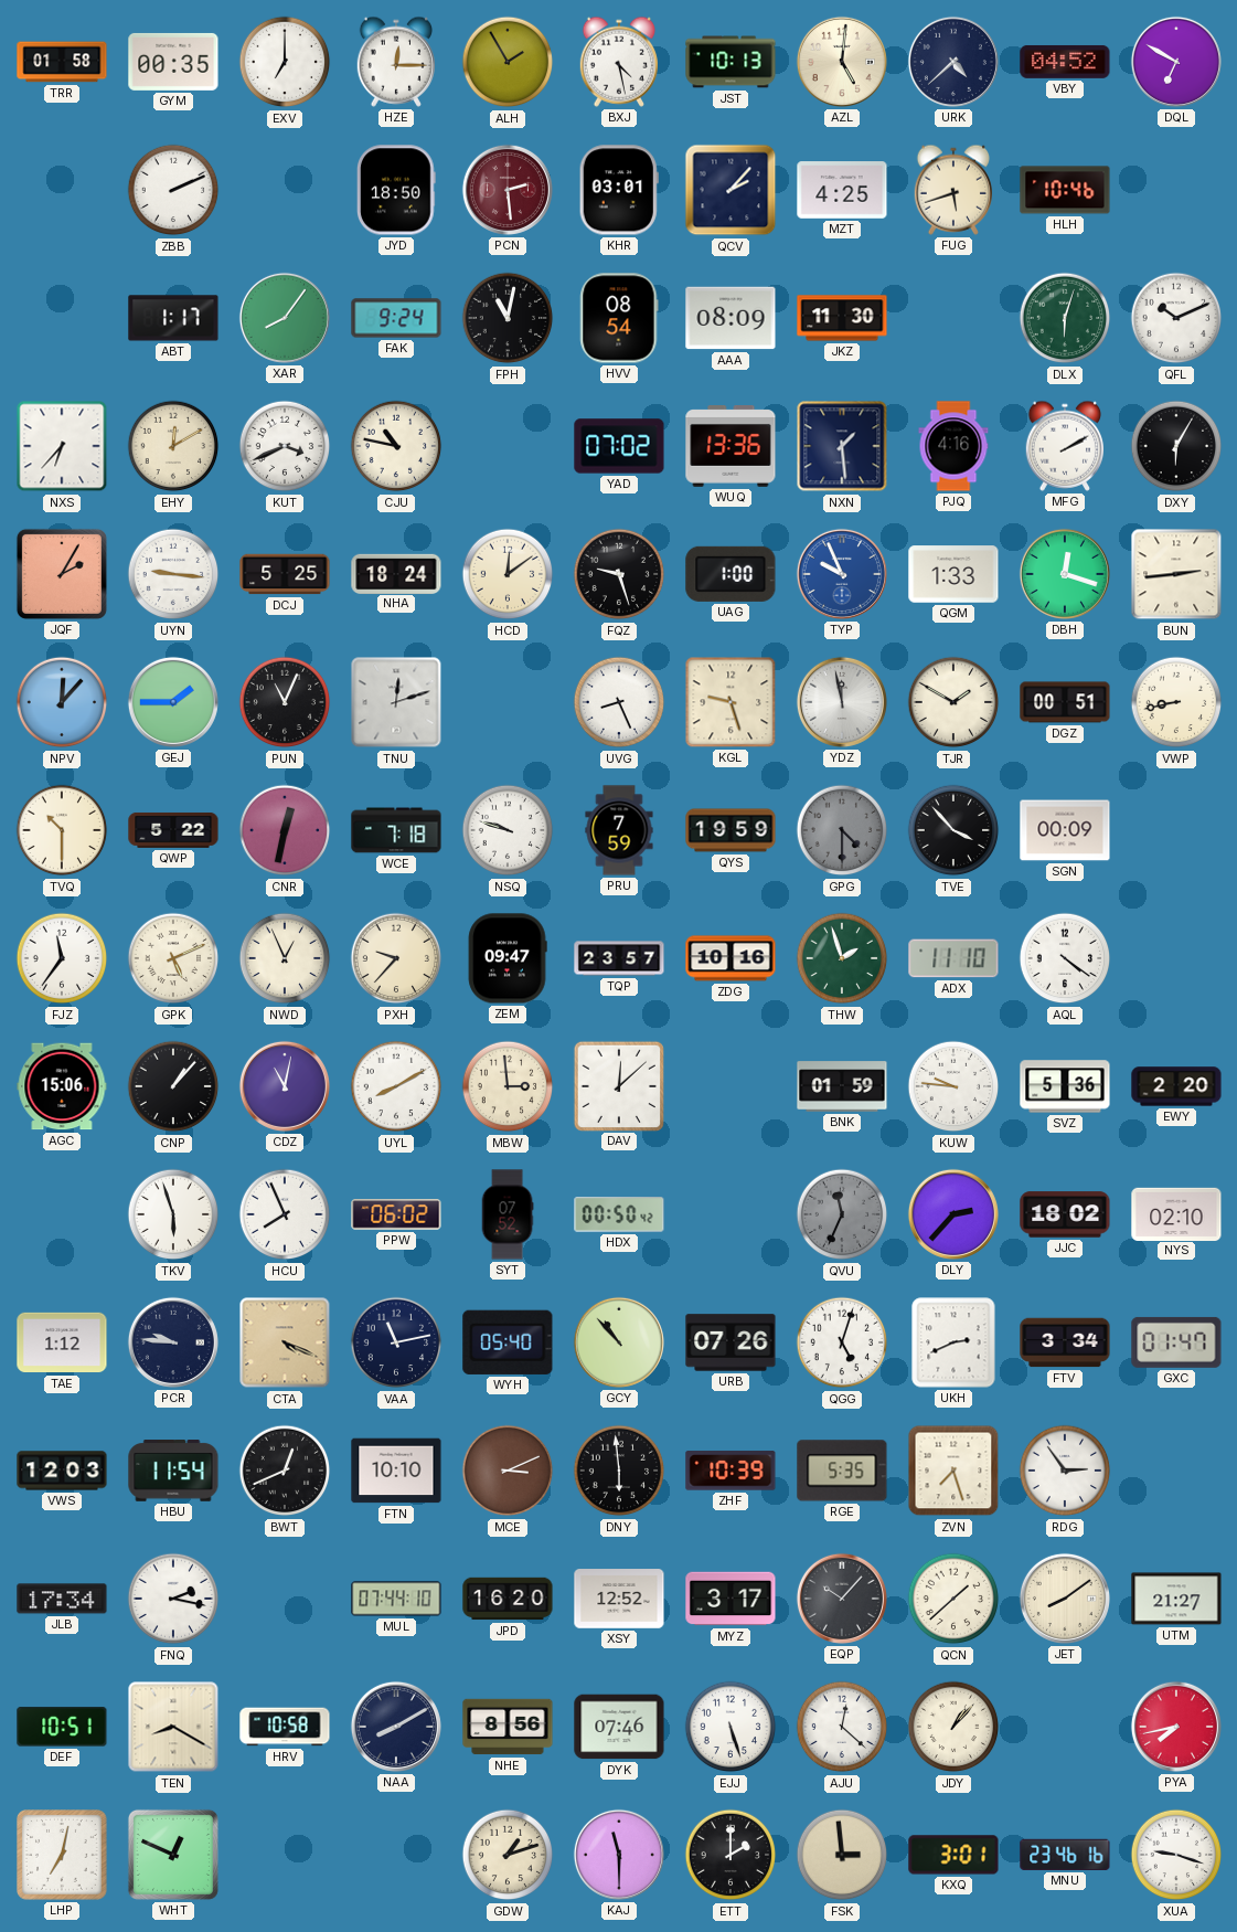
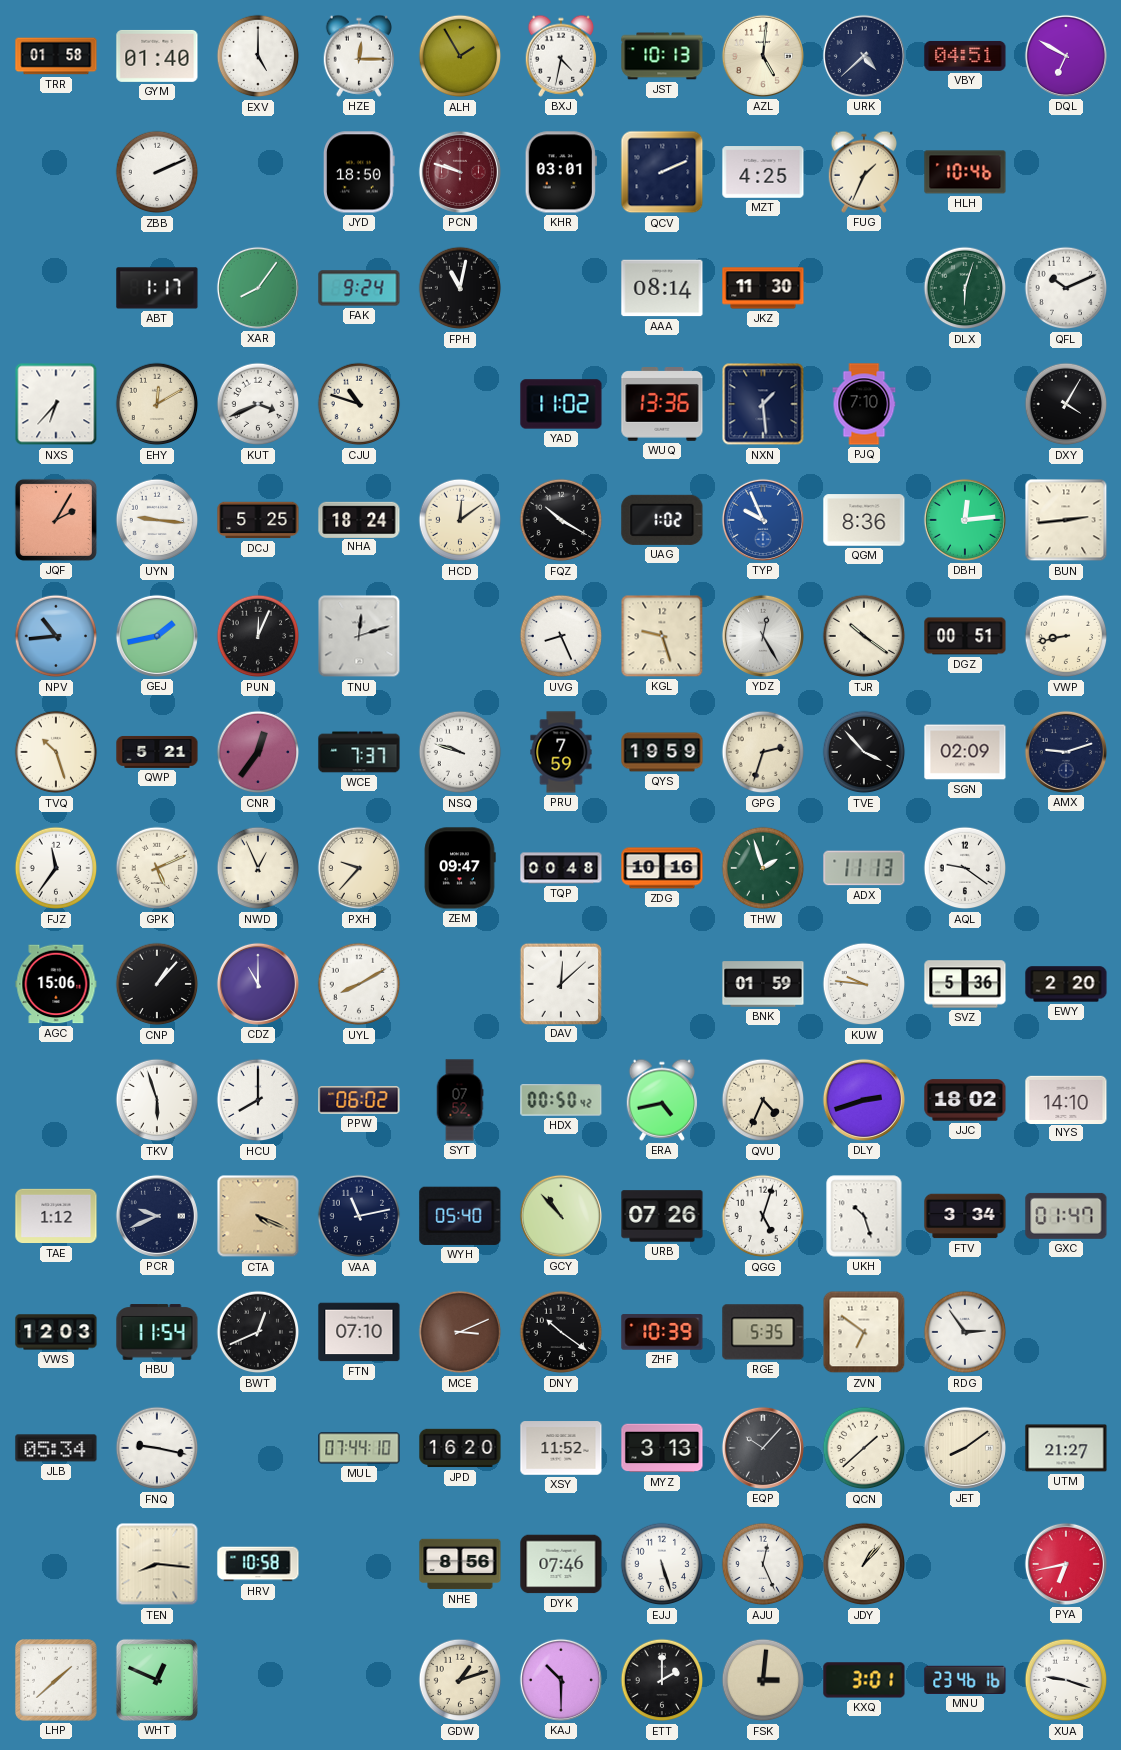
GYM: 00:35 -> 01:40
EXV: 7:00 -> 5:00
BXJ: 4:28 -> 4:32
VBY: 04:52 -> 04:51
PCN: 2:29 -> 9:48
QCV: 2:07 -> 2:11
FUG: 5:42 -> 1:34
HVV: 08:54 -> none
AAA: 08:09 -> 08:14
CJU: 10:47 -> 10:48
YAD: 07:02 -> 11:02
PJQ: 4:16 -> 7:10
MFG: 2:10 -> none
DXY: 6:05 -> 4:05
FQZ: 9:27 -> 10:20
UAG: 1:00 -> 1:02
QGM: 1:33 -> 8:36
DBH: 12:18 -> 12:14
NPV: 12:07 -> 10:44
GEJ: 1:45 -> 1:43
PUN: 11:04 -> 12:04
YDZ: 11:58 -> 12:25
TJR: 1:50 -> 10:21
TVQ: 10:30 -> 10:27
QWP: 5:22 -> 5:21
CNR: 12:32 -> 12:36
WCE: 7:18 -> 7:37
GPG: 4:30 -> 2:33
GPG dial: grey -> cream
SGN: 00:09 -> 02:09
AMX: none -> 9:12
TQP: 23:57 -> 00:48
ADX: 11:10 -> 11:13
AQL: 4:21 -> 9:21
CDZ: 11:02 -> 11:00
MBW: 2:59 -> none
HCU: 7:56 -> 8:00
ERA: none -> 4:43
QVU: 11:34 -> 4:34
QVU dial: grey -> cream
DLY: 2:37 -> 2:42
NYS: 02:10 -> 14:10
PCR: 9:46 -> 9:41
UKH: 2:41 -> 10:27
FTN: 10:10 -> 07:10
DNY: 5:59 -> 10:21
ZVN: 7:27 -> 6:51
JLB: 17:34 -> 05:34
FNQ: 2:17 -> 9:17
XSY: 12:52 -> 11:52
MYZ: 3:17 -> 3:13
DEF: 10:51 -> none
TEN: 8:20 -> 8:16
NAA: 8:10 -> none
AJU: 12:22 -> 12:26
PYA: 7:43 -> 6:43
LHP: 7:02 -> 1:38
KAJ: 11:30 -> 10:30
FSK: 2:59 -> 3:01
